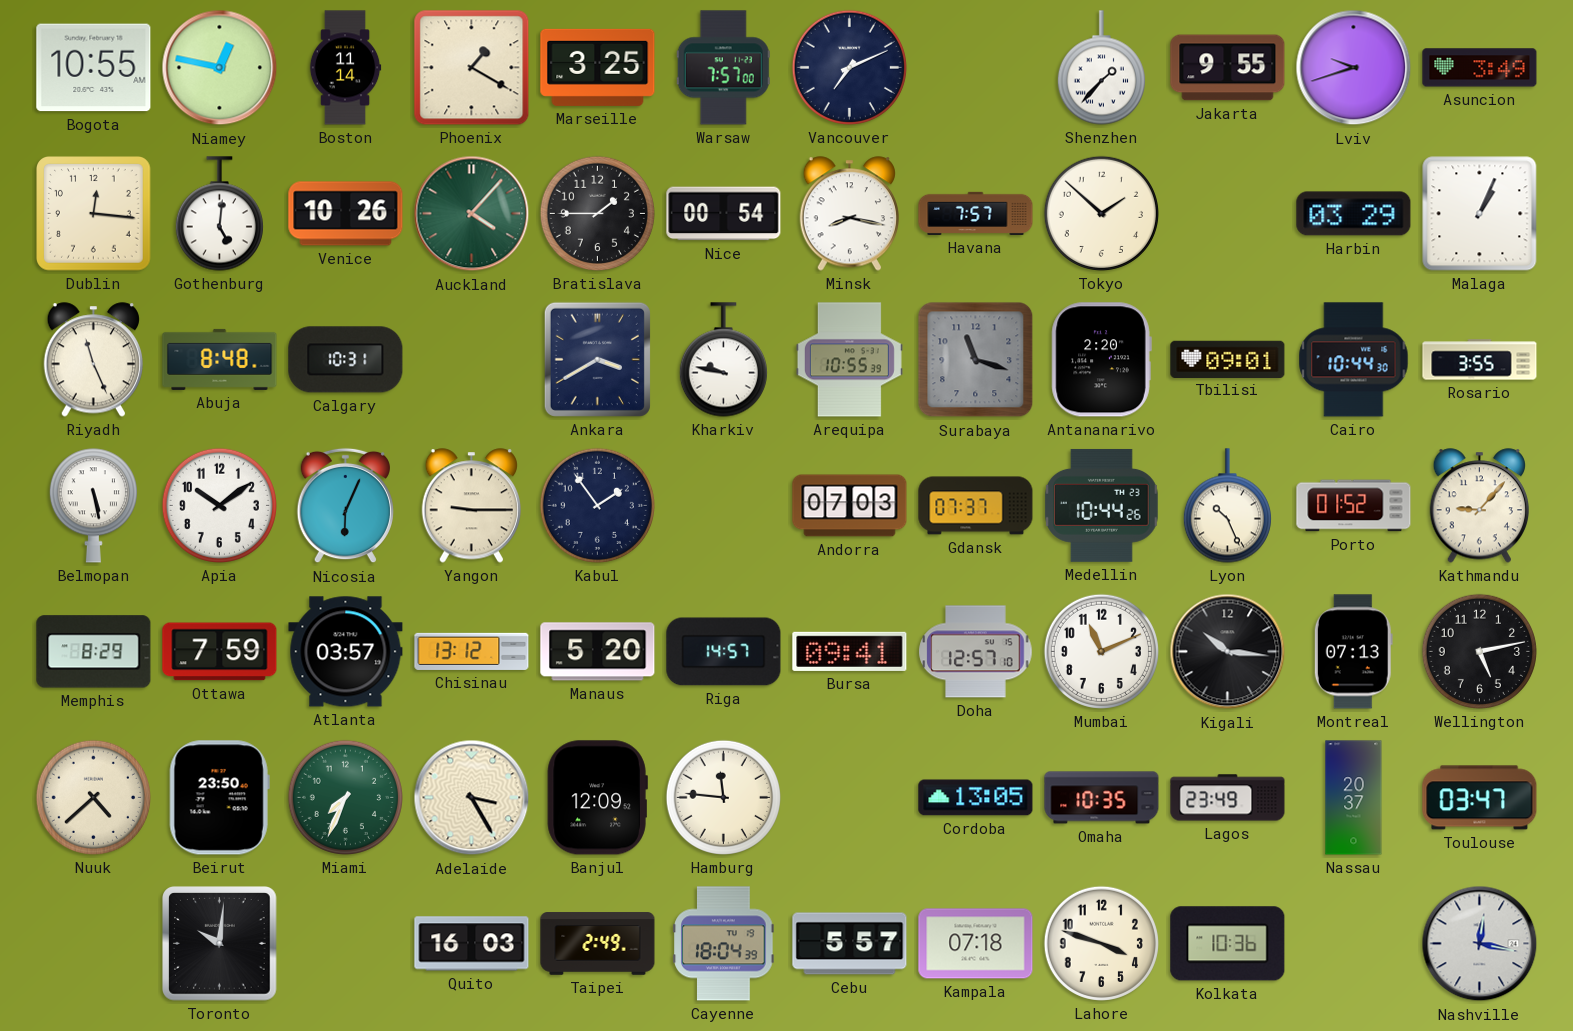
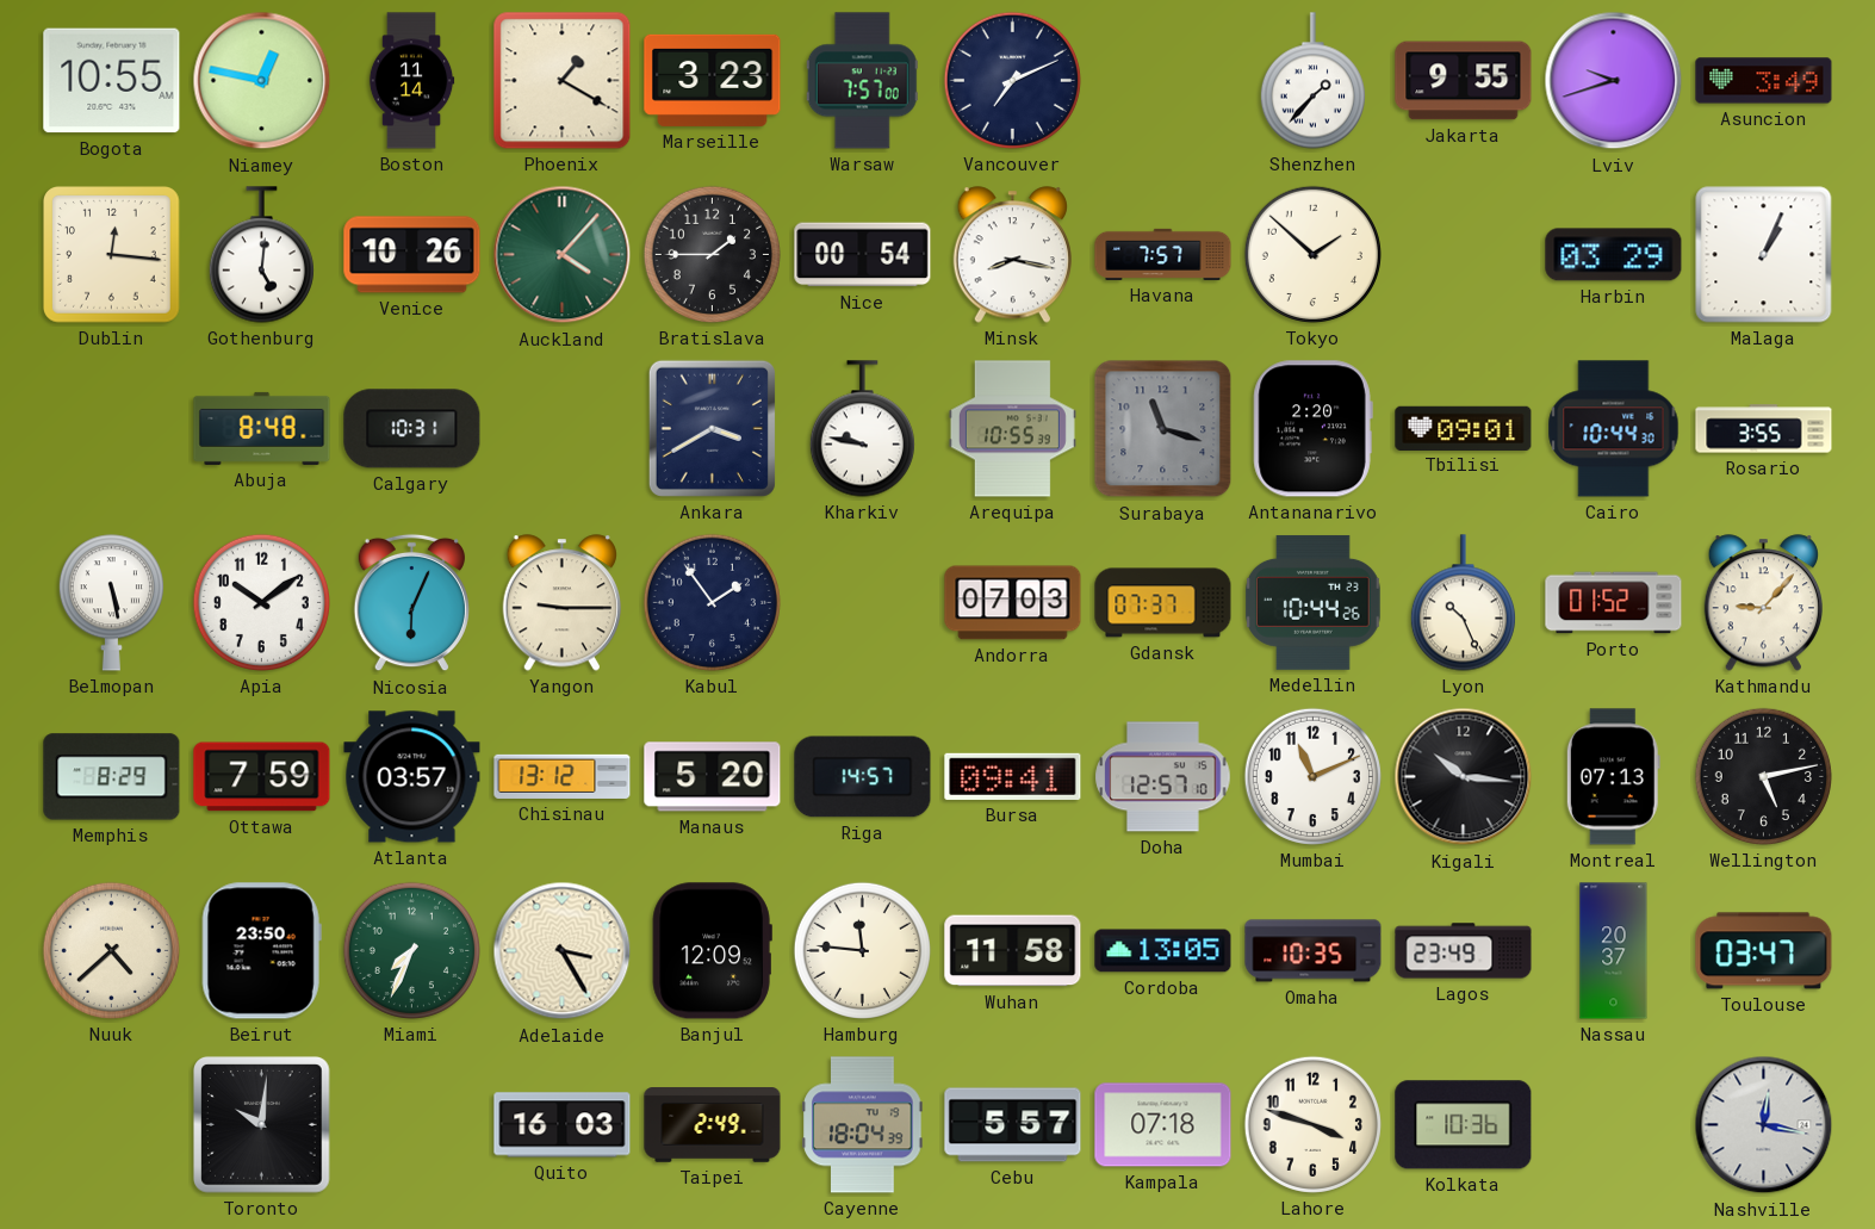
Marseille: 3:25 -> 3:23
Riyadh: 11:26 -> none
Wuhan: none -> 11:58
